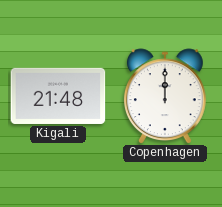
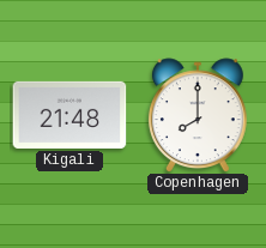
Copenhagen: 12:00 -> 8:00
